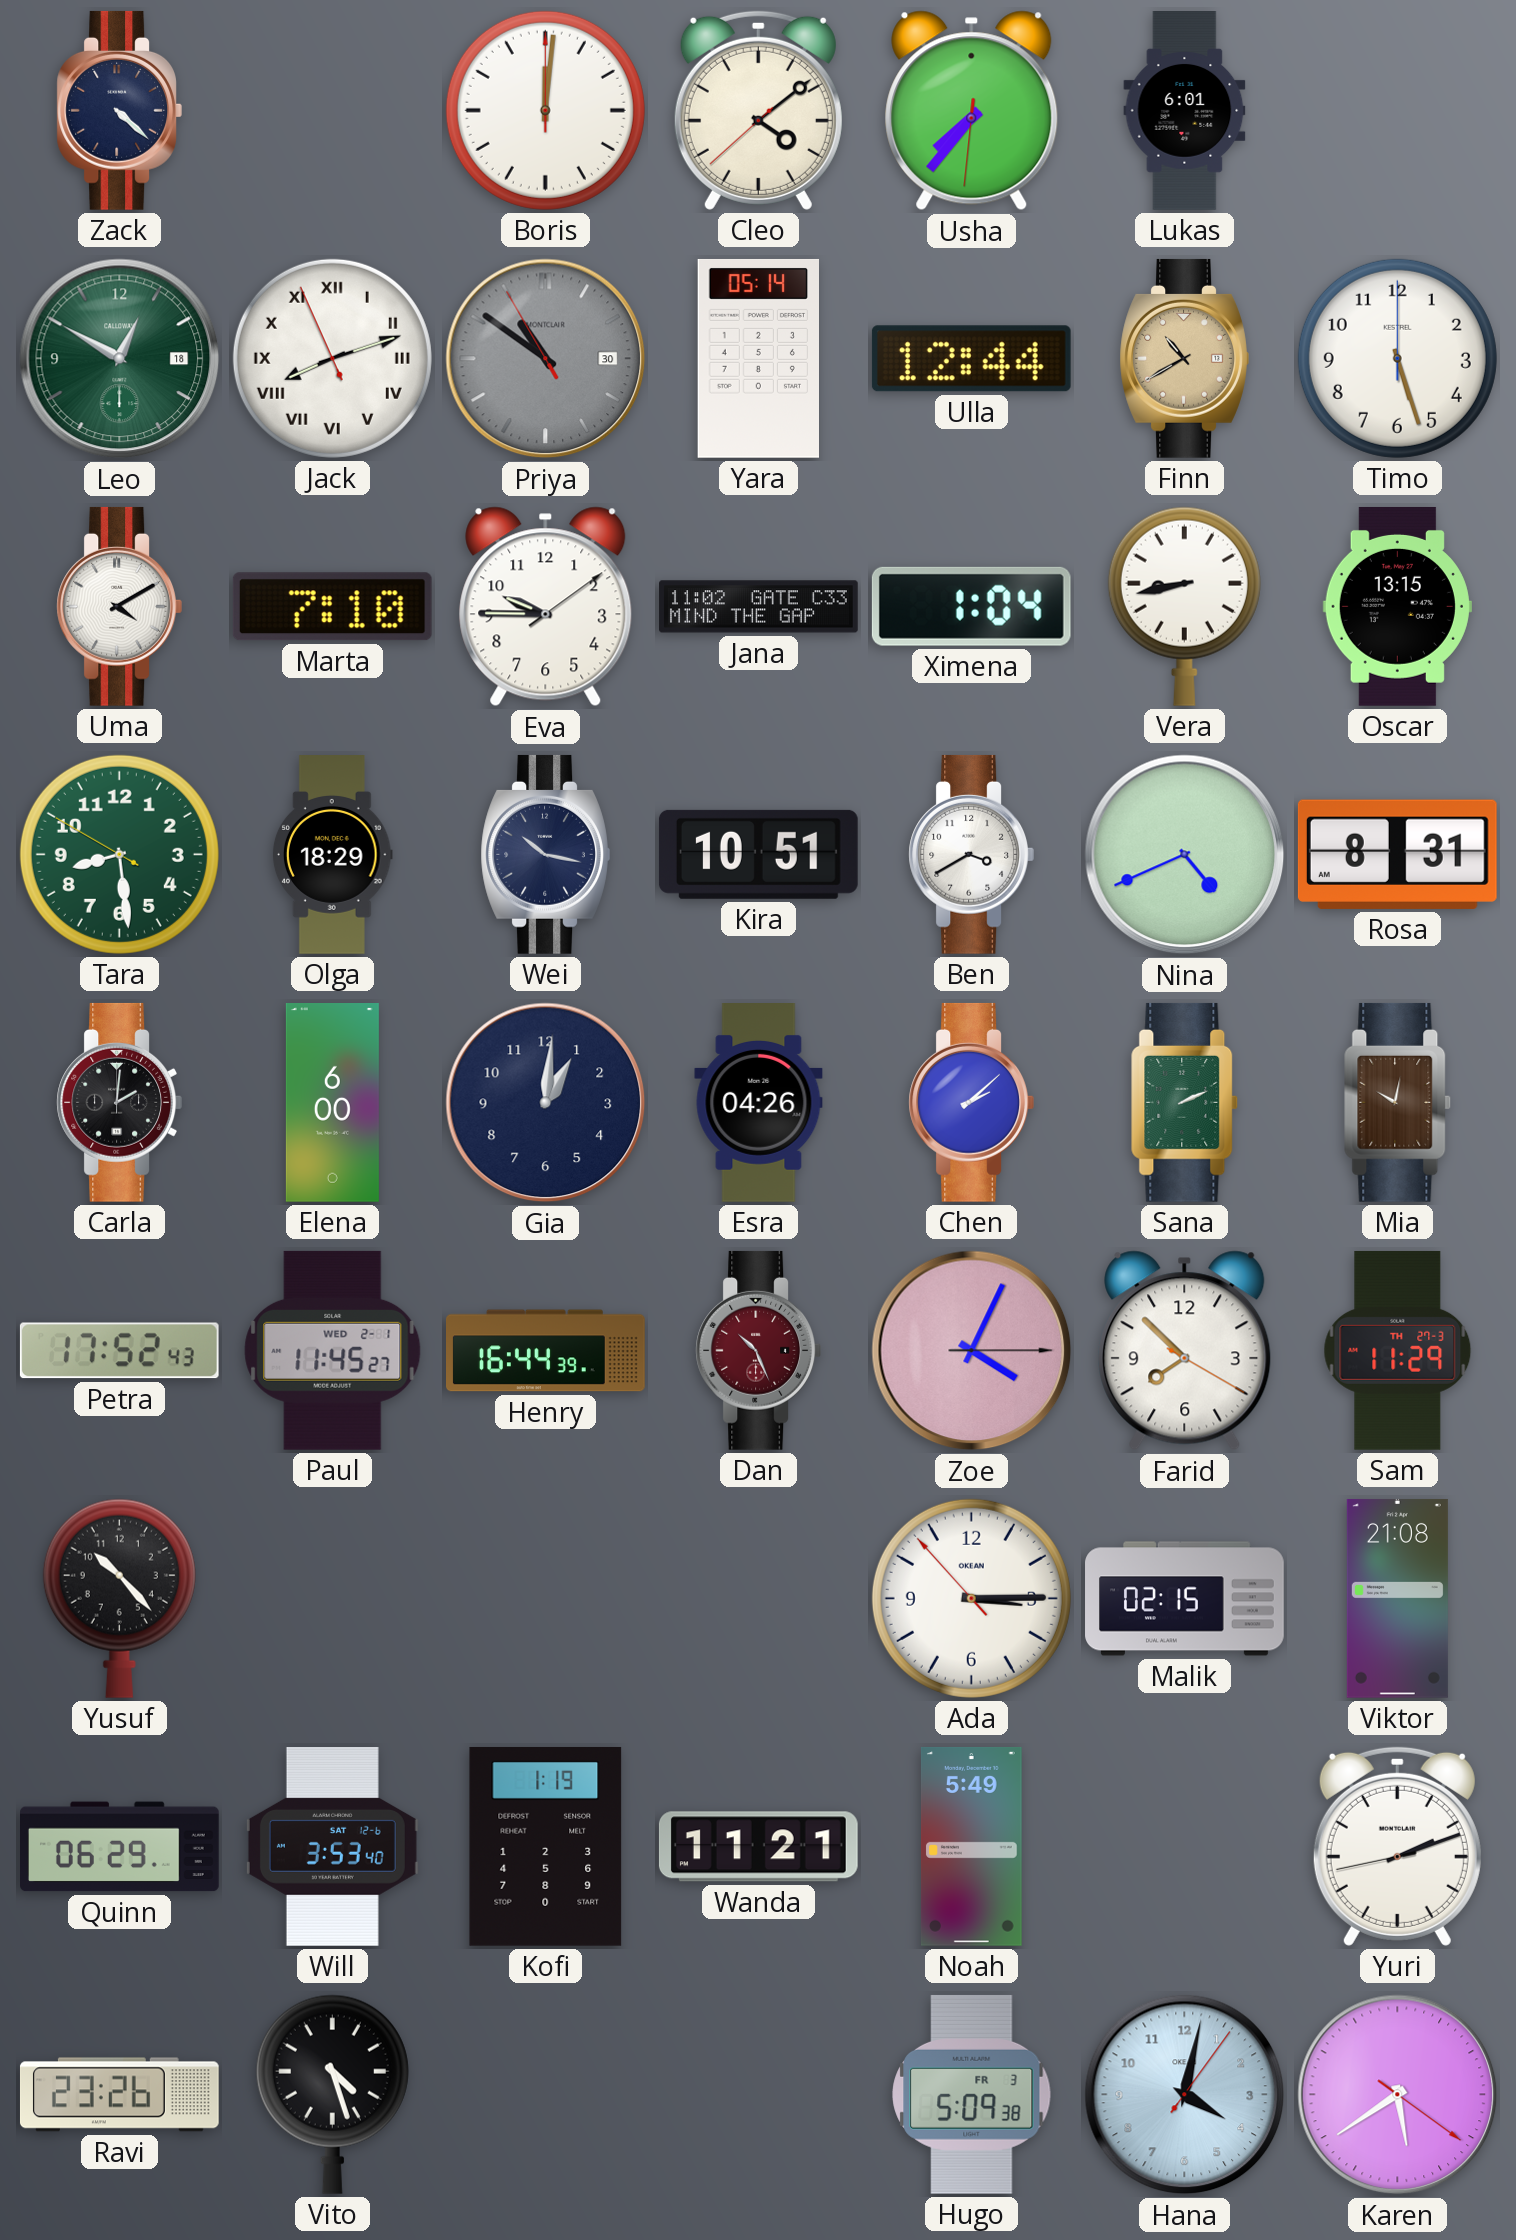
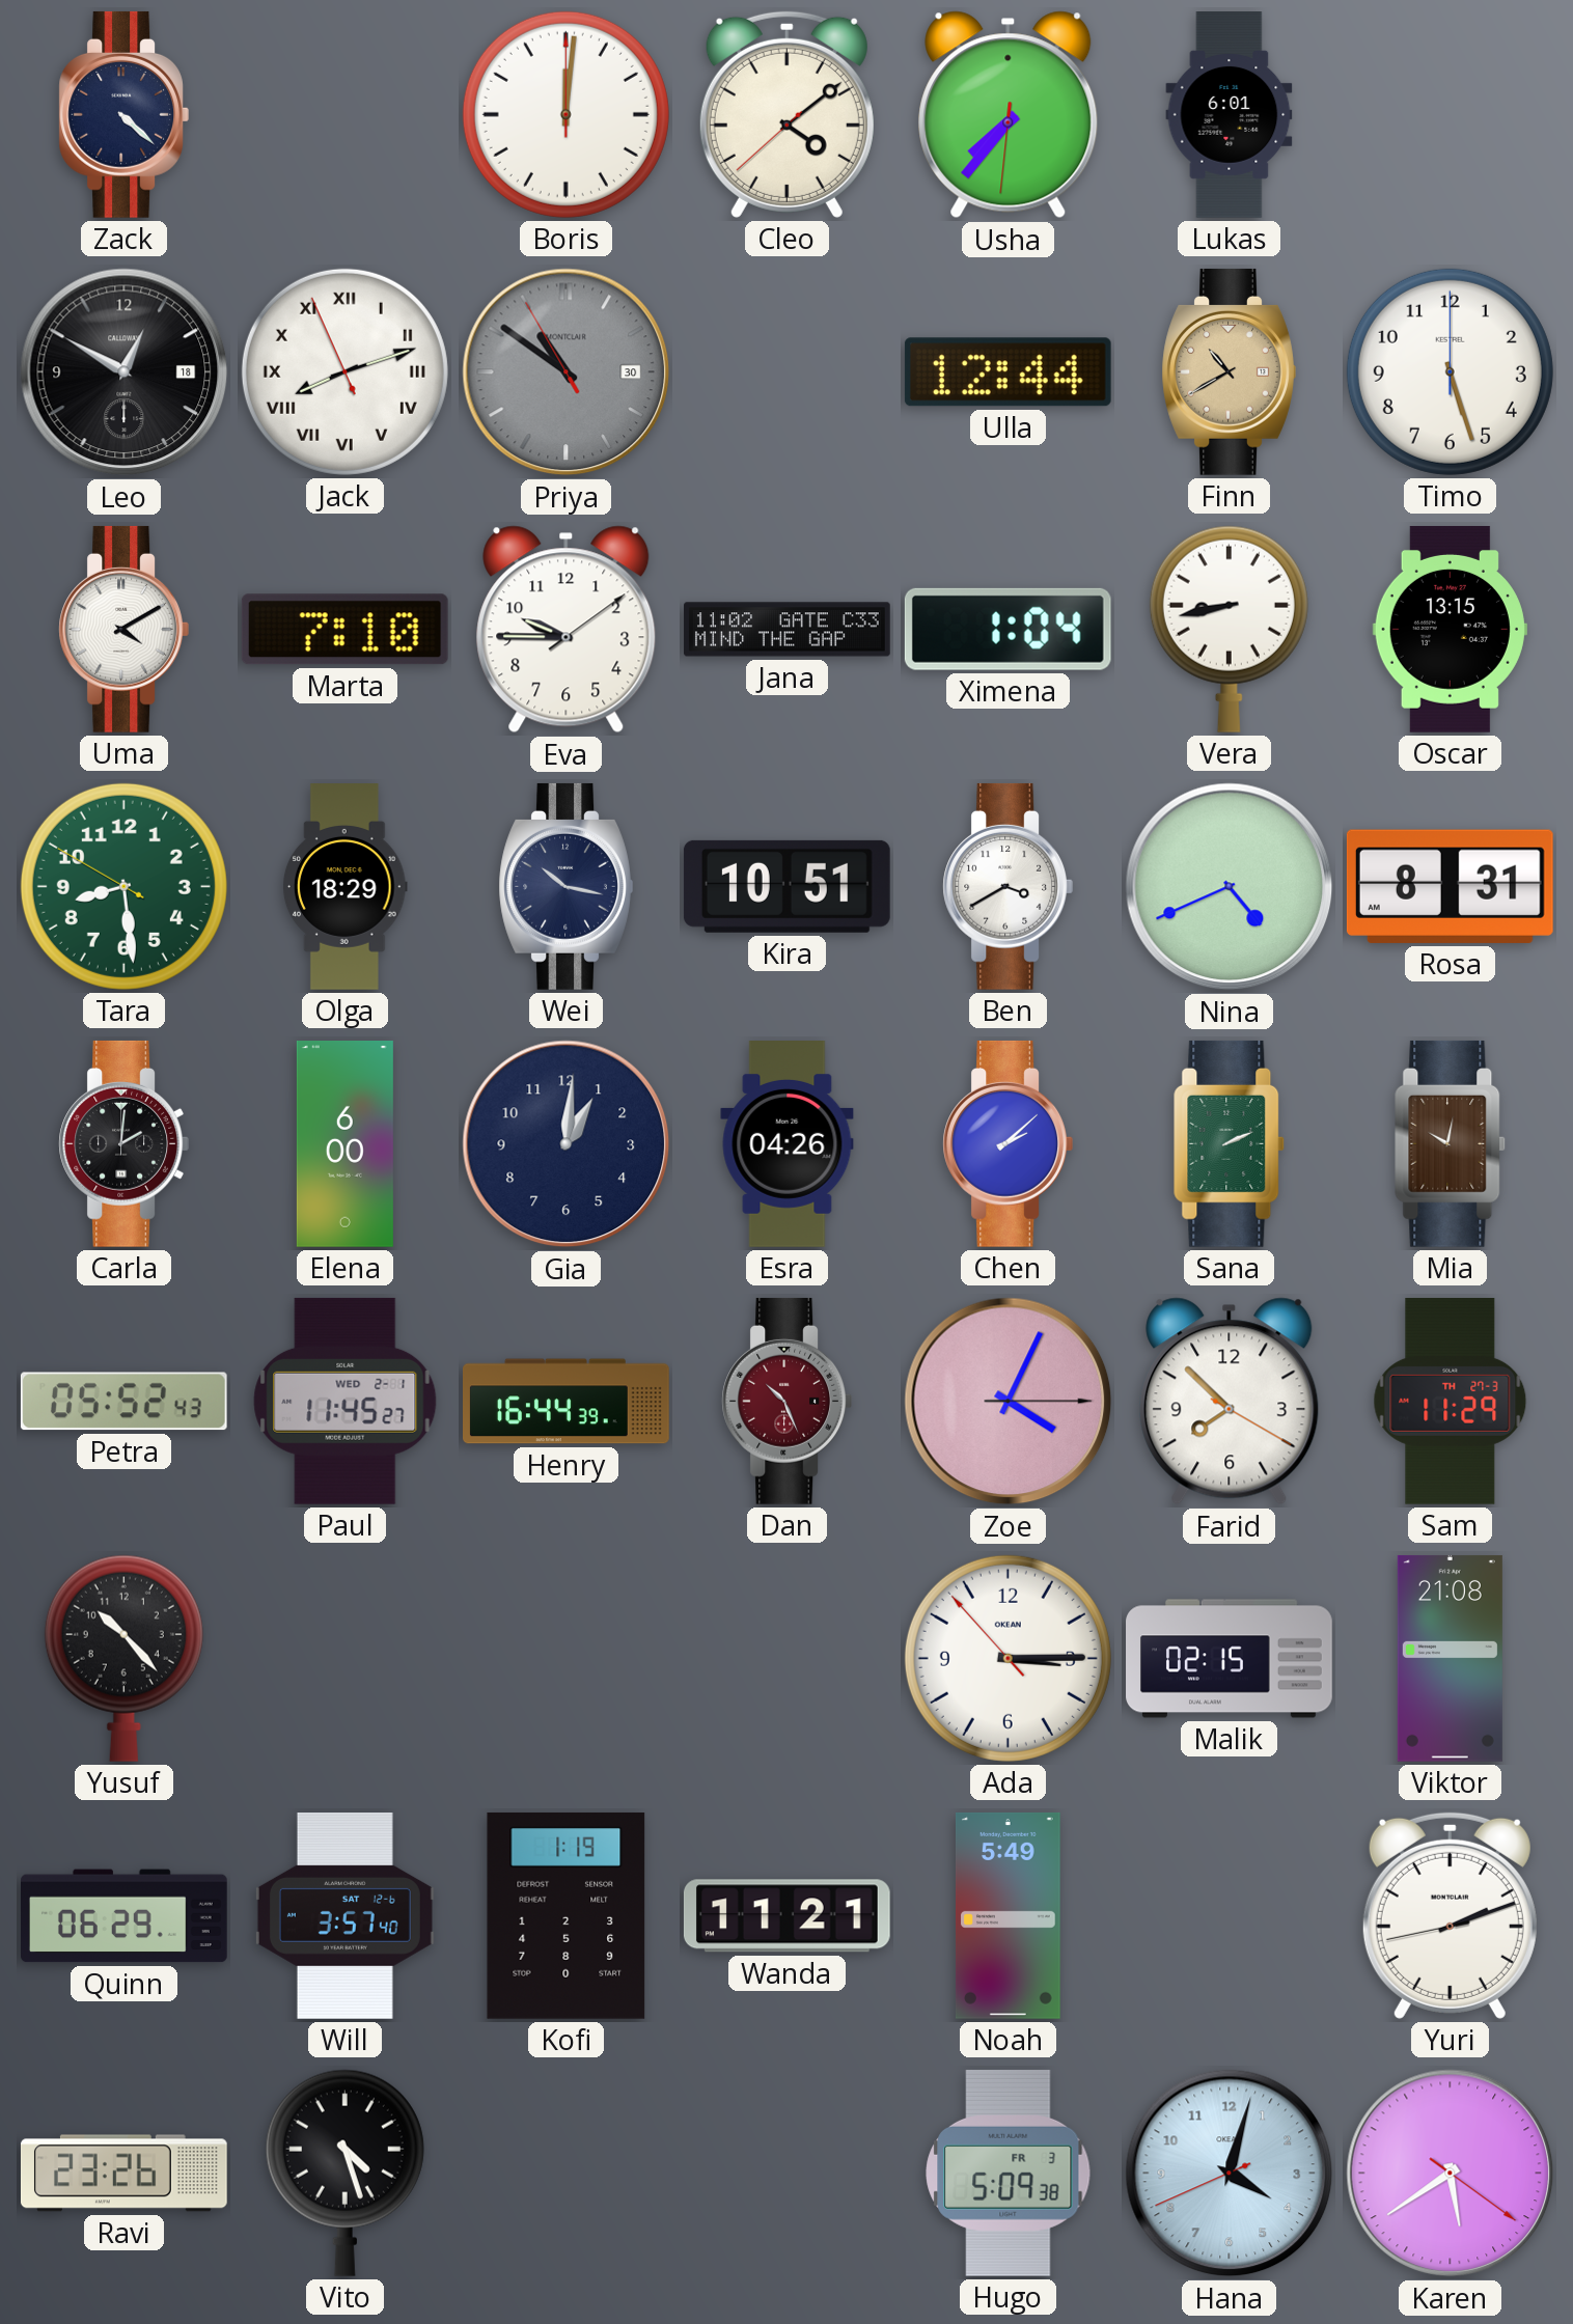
Leo dial: green -> black
Yara: 05:14 -> none
Petra: 17:52 -> 05:52
Will: 3:53 -> 3:57
Hana: 4:02:06 -> 4:02:41
